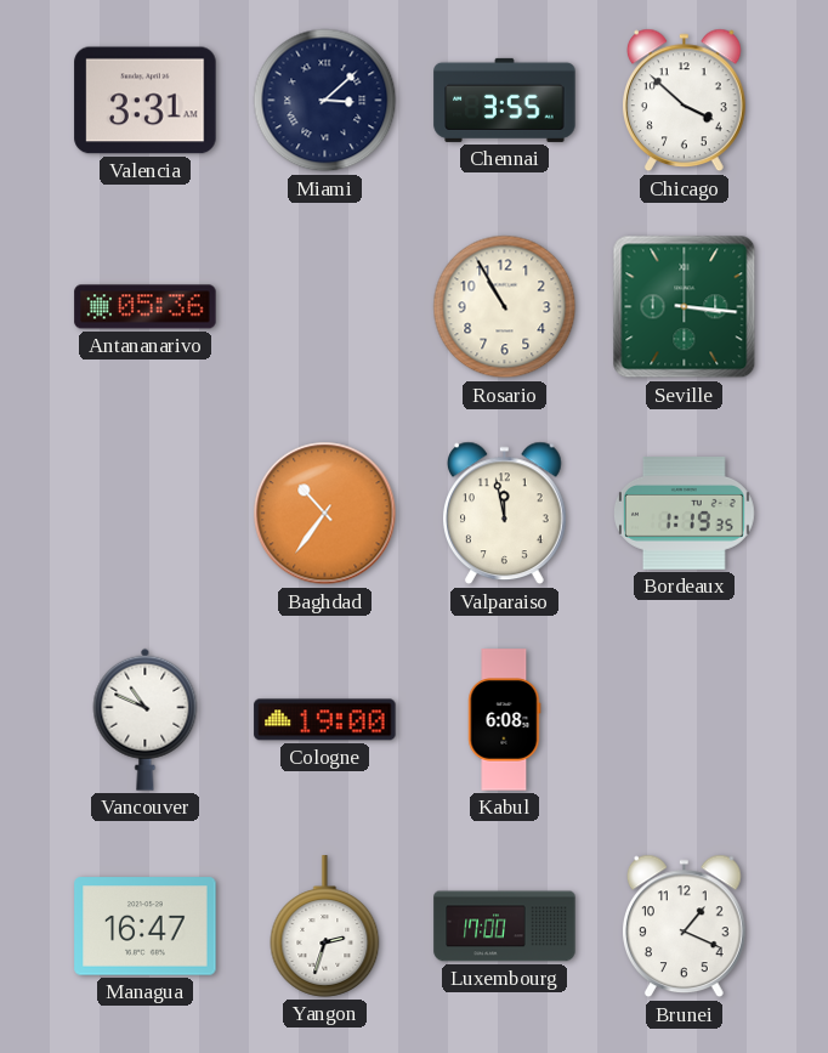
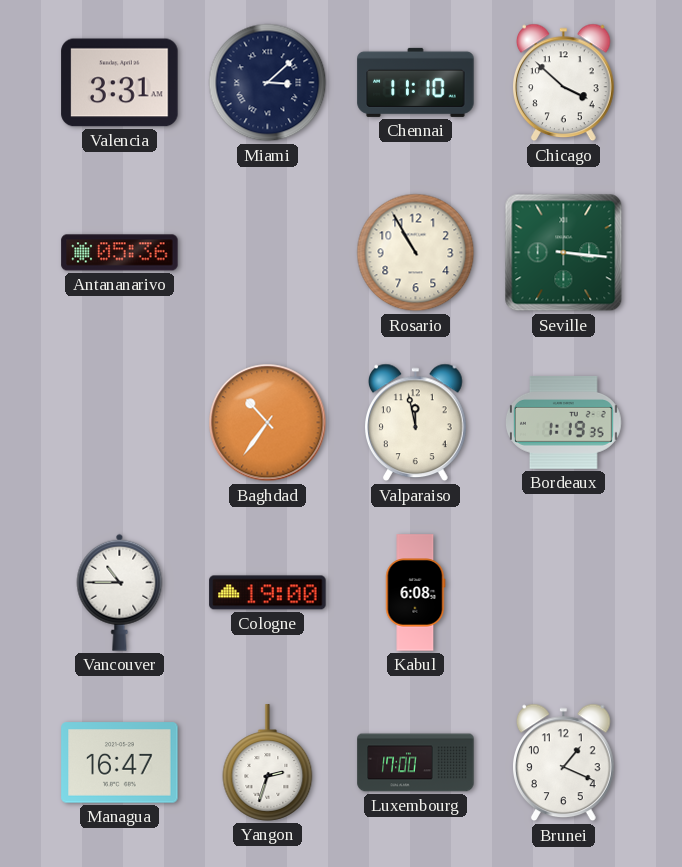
Chennai: 3:55 -> 11:10
Vancouver: 10:49 -> 10:45
